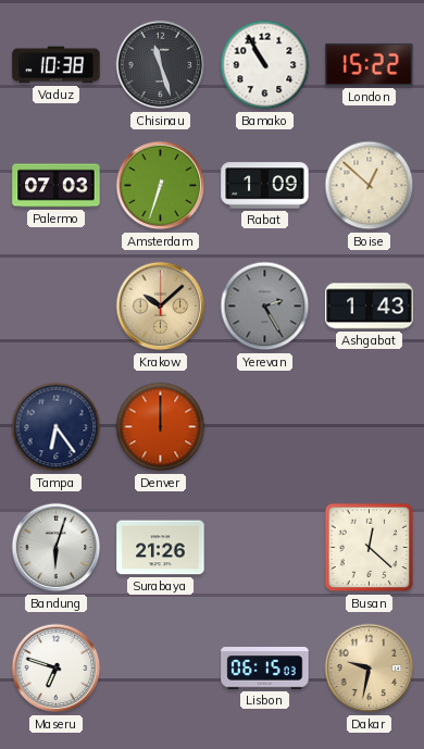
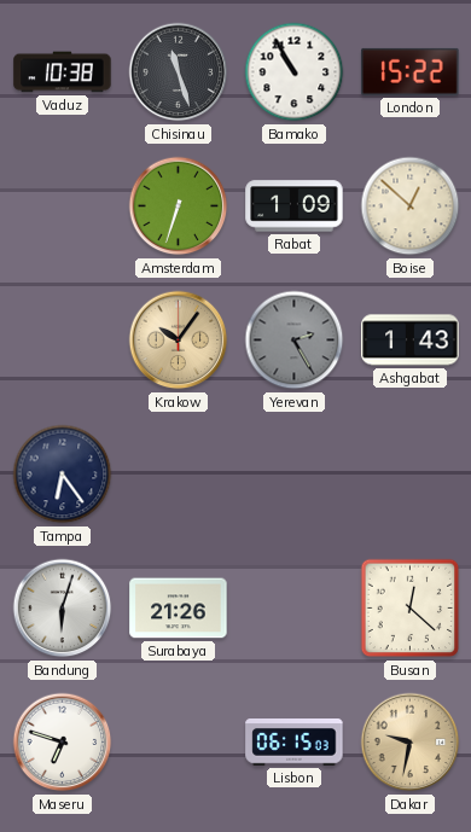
Palermo: 07:03 -> none
Krakow: 10:08 -> 10:06
Denver: 12:00 -> none
